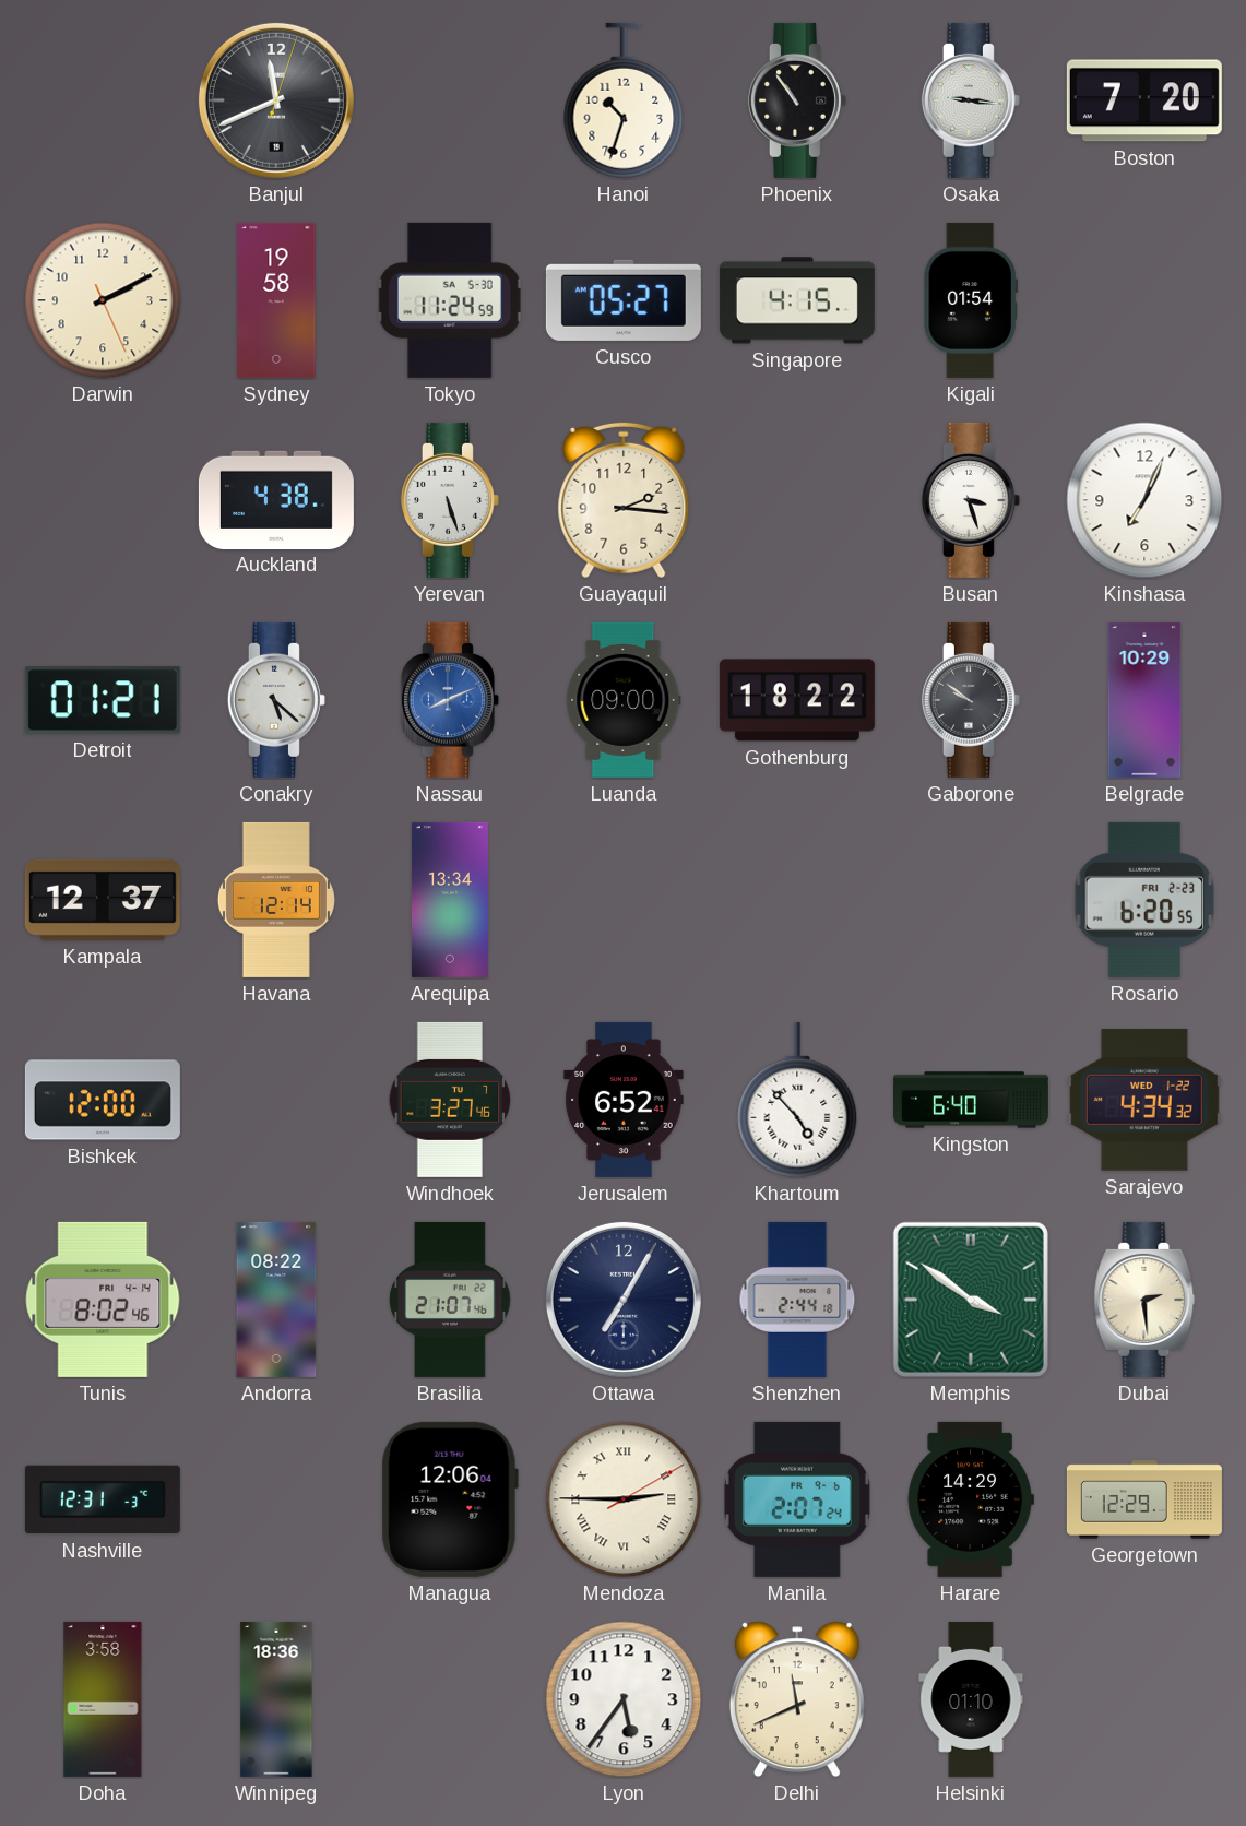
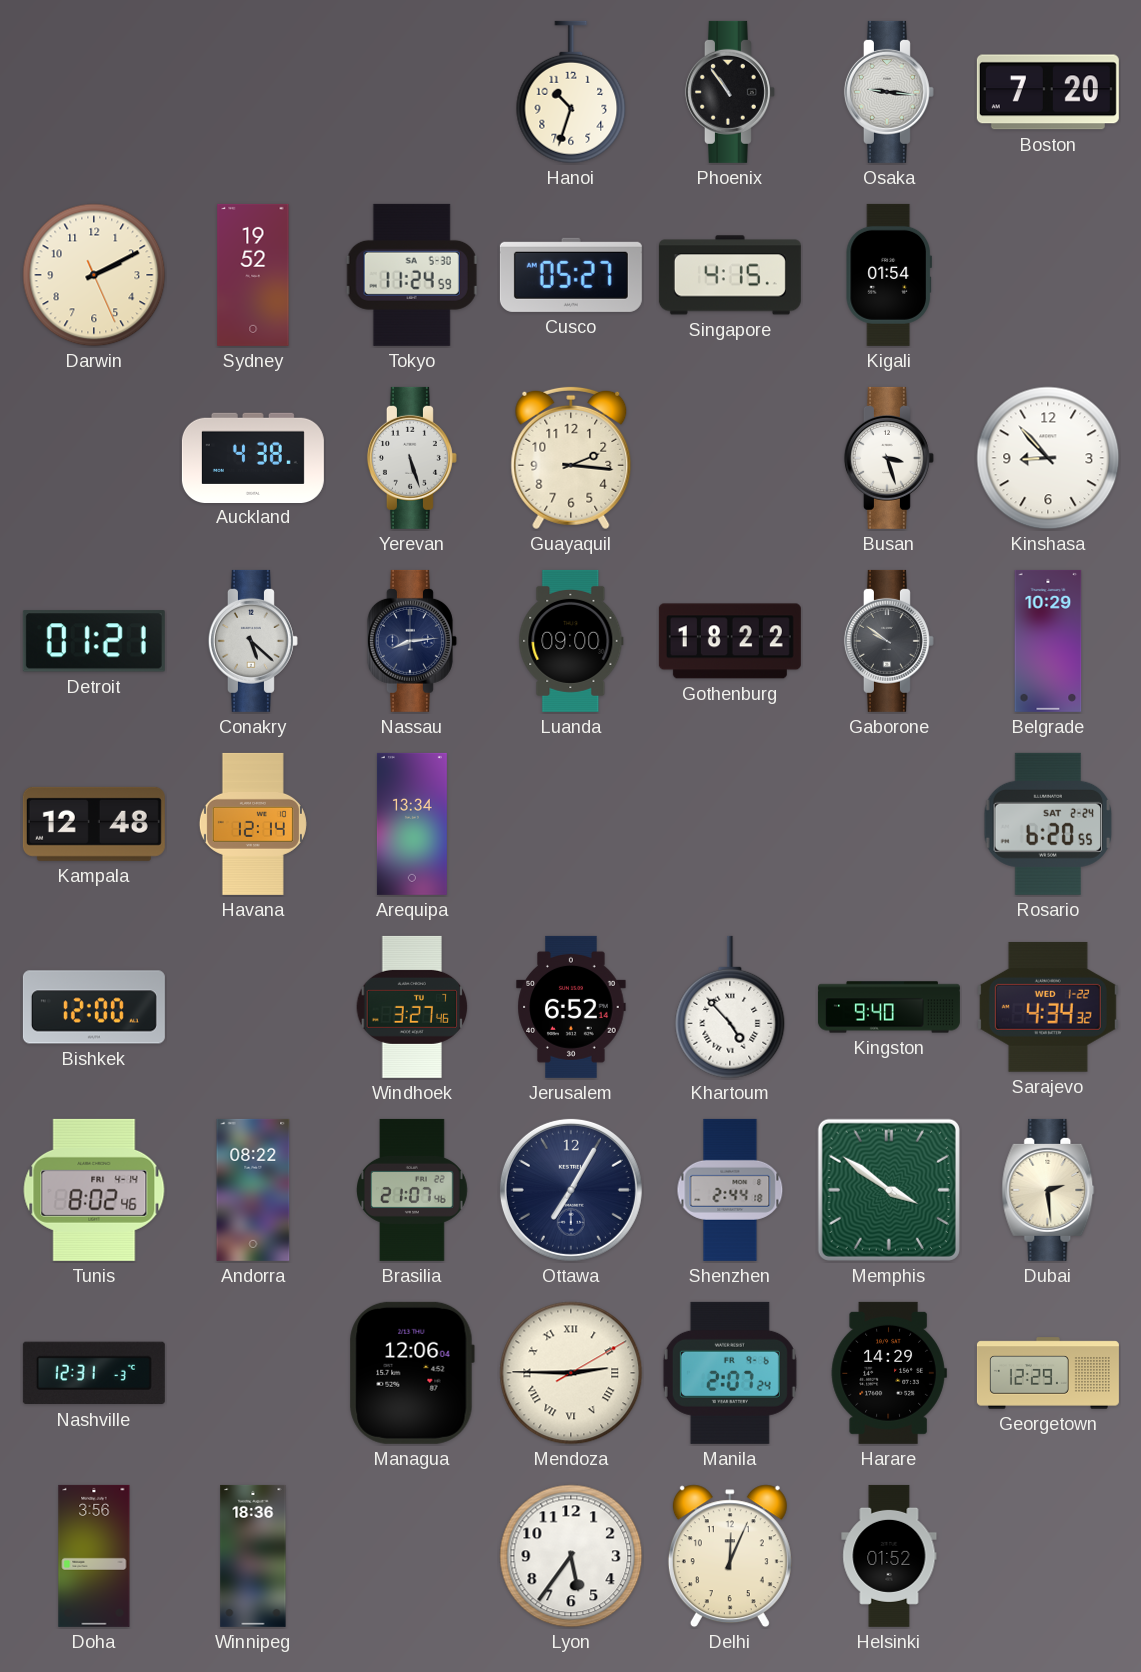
Banjul: 11:41 -> none
Sydney: 19:58 -> 19:52
Kinshasa: 7:04 -> 8:53
Nassau: 8:11 -> 8:14
Nassau dial: blue -> navy
Kampala: 12:37 -> 12:48
Rosario date: FRI 2-23 -> SAT 2-24
Jerusalem: 6:52:41 -> 6:52:14
Kingston: 6:40 -> 9:40
Doha: 3:58 -> 3:56
Delhi: 11:41 -> 12:04
Helsinki: 01:10 -> 01:52
